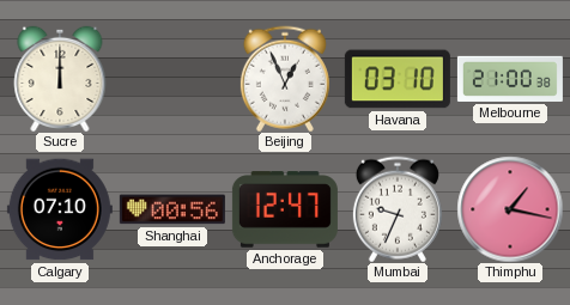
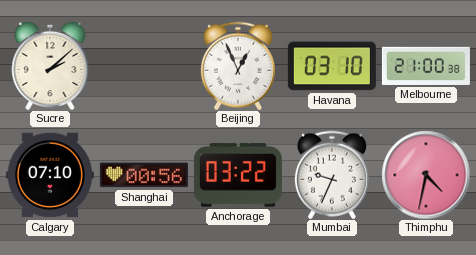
Sucre: 12:00 -> 2:08
Anchorage: 12:47 -> 03:22
Thimphu: 1:17 -> 4:32
